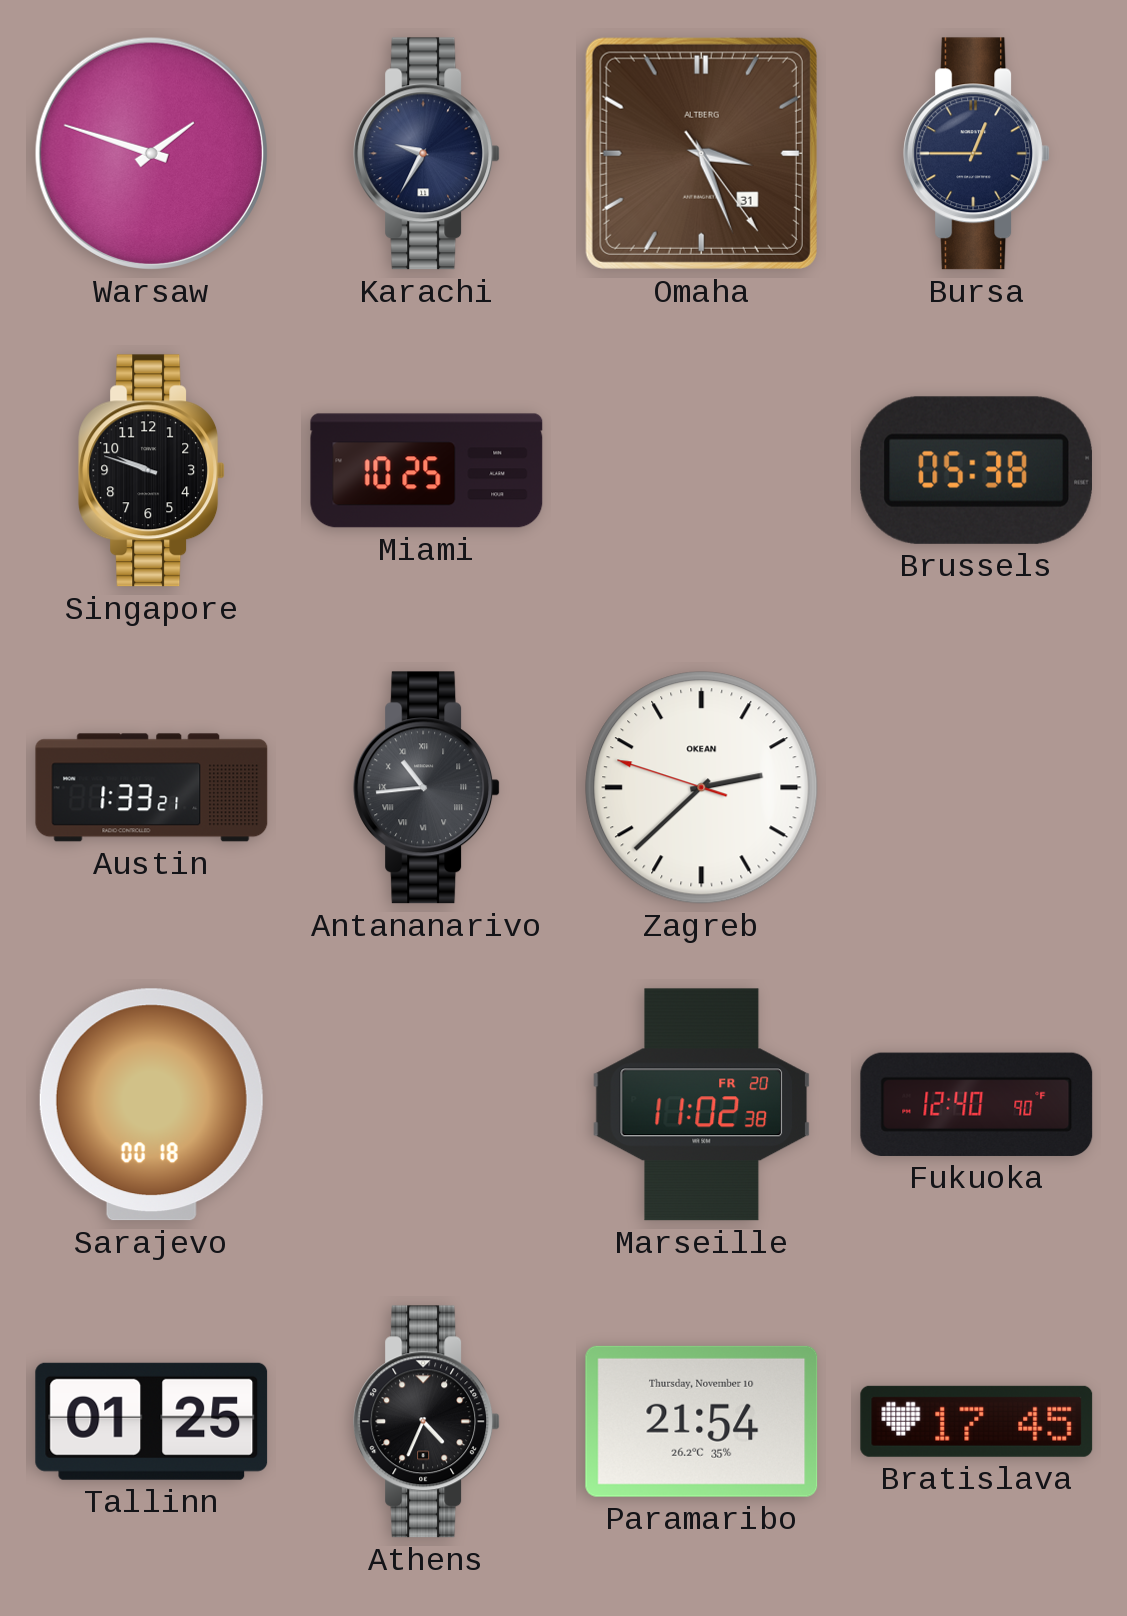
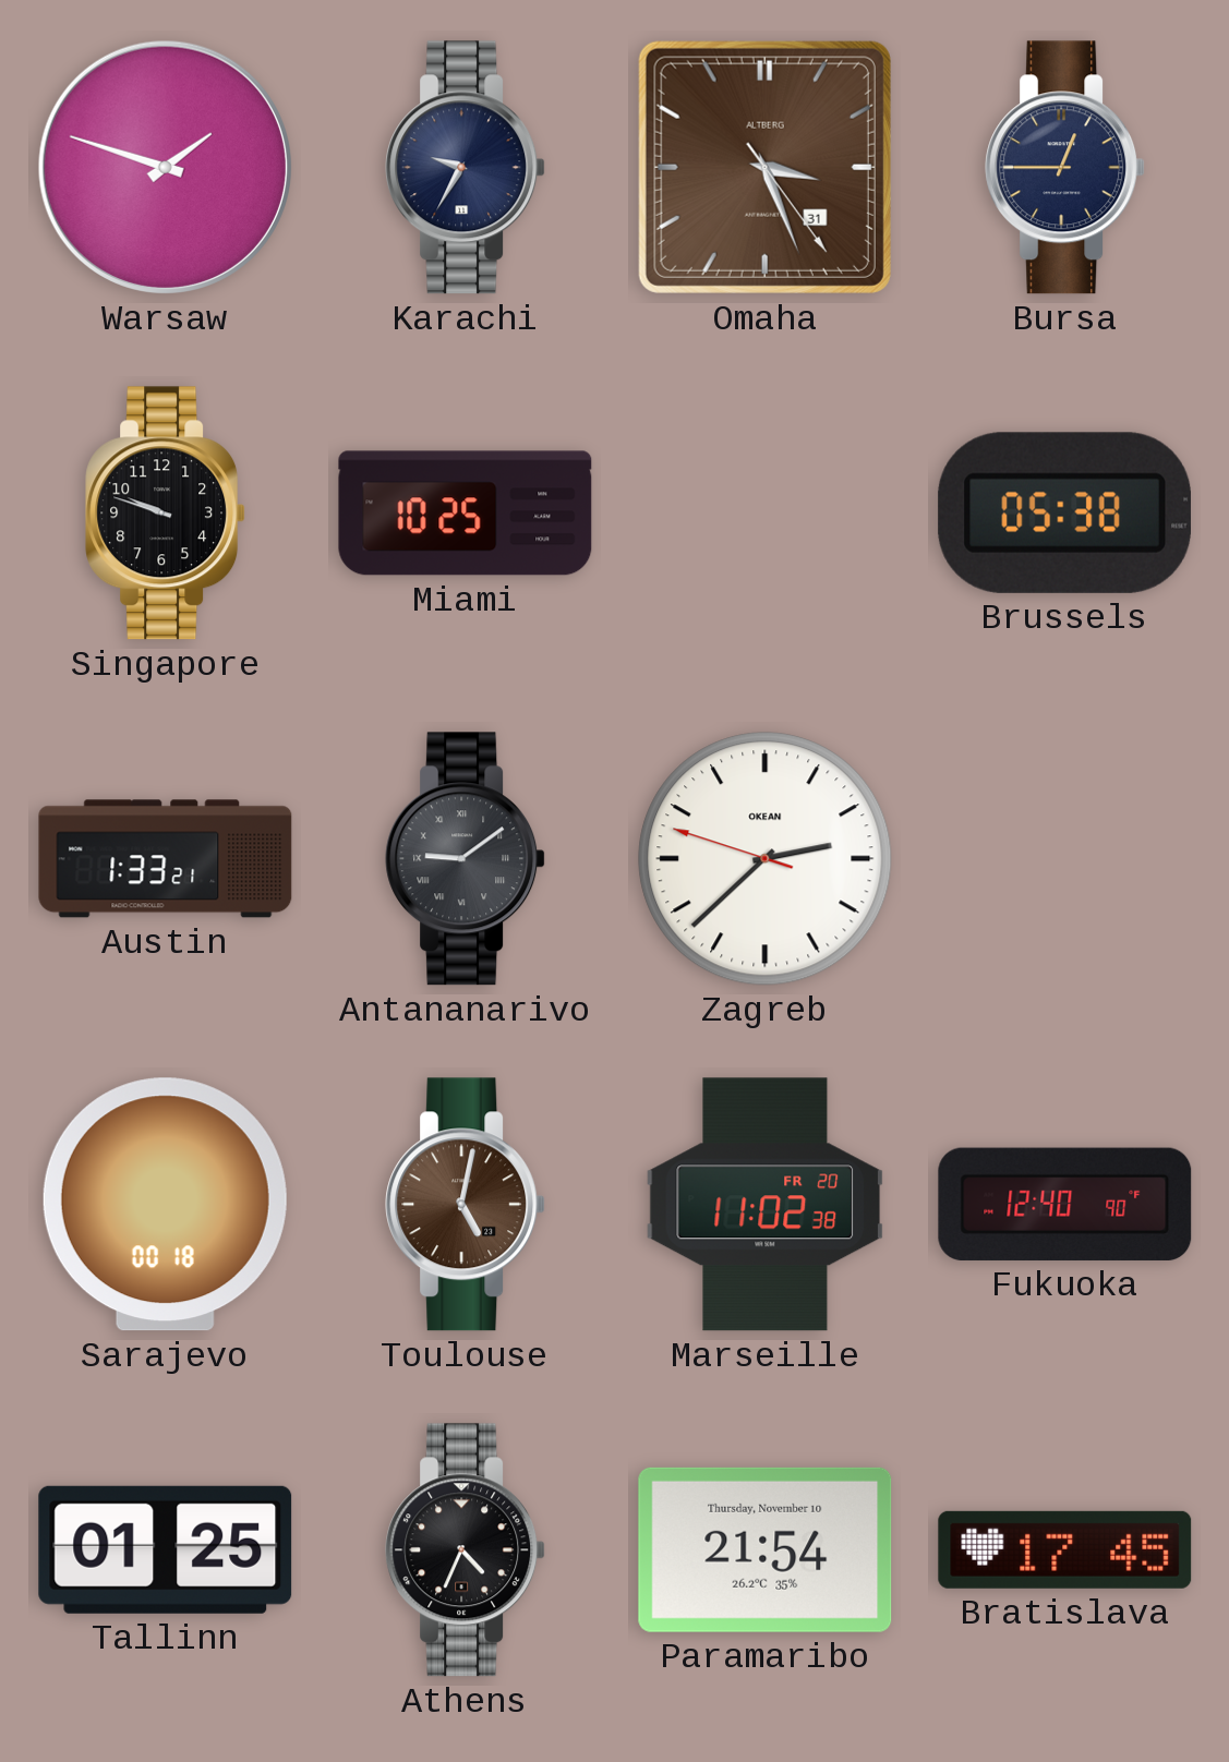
Antananarivo: 10:44 -> 9:09
Toulouse: none -> 5:02
